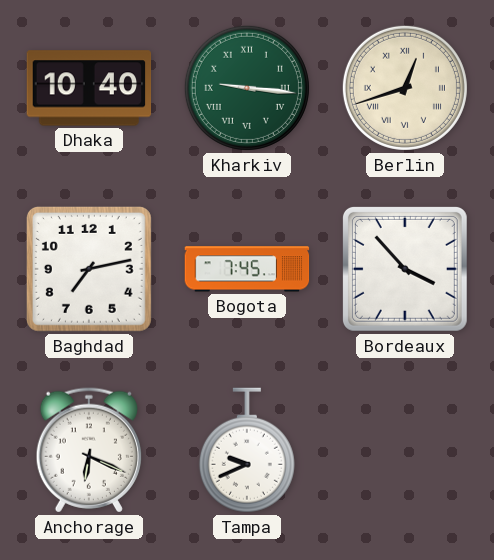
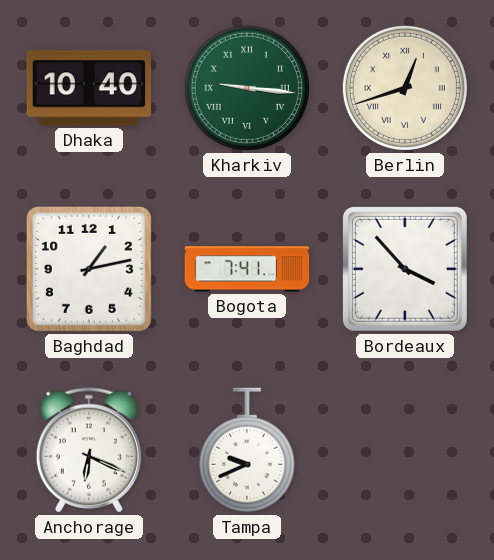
Baghdad: 7:13 -> 1:13
Bogota: 7:45 -> 7:41
